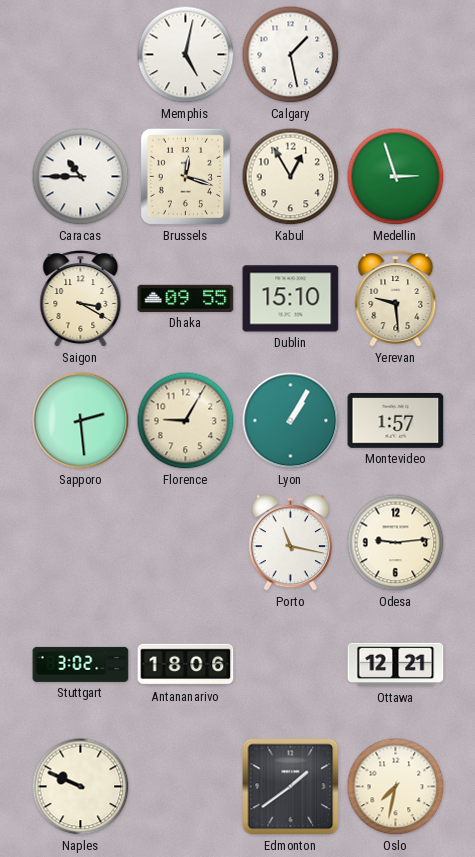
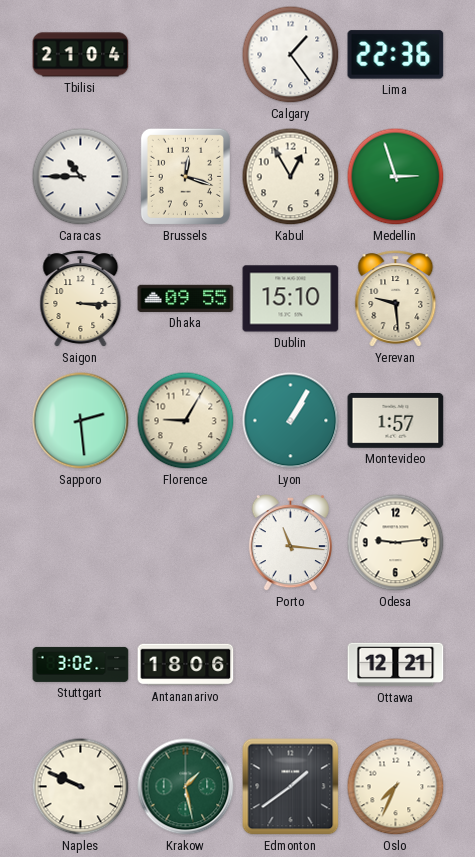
Tbilisi: none -> 21:04
Memphis: 5:02 -> none
Calgary: 1:28 -> 1:24
Lima: none -> 22:36
Saigon: 3:20 -> 3:15
Porto: 11:17 -> 11:16
Krakow: none -> 1:28
Oslo: 7:32 -> 7:34
